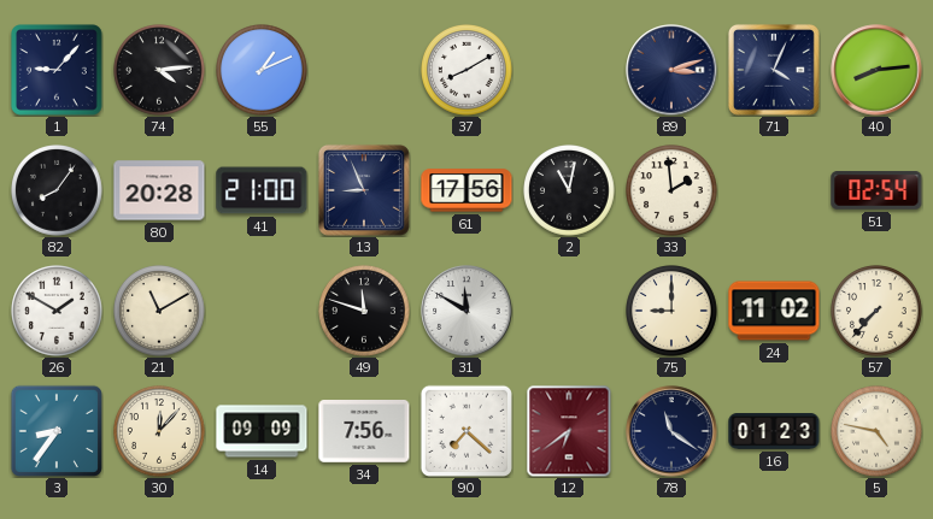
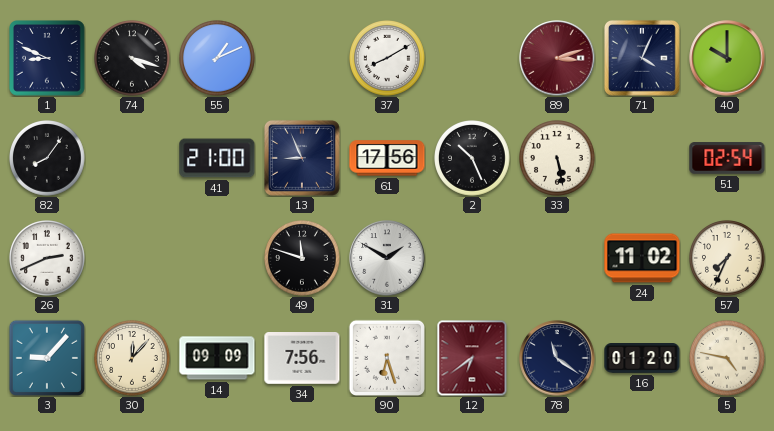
1: 9:07 -> 8:49
74: 4:14 -> 4:18
89 dial: navy -> burgundy
40: 8:14 -> 10:00
80: 20:28 -> none
2: 11:02 -> 10:26
33: 1:59 -> 5:28
26: 1:50 -> 2:41
21: 11:10 -> none
31: 11:50 -> 1:50
75: 9:00 -> none
57: 7:37 -> 7:34
3: 8:36 -> 9:07
90: 7:22 -> 6:27
16: 01:23 -> 01:20
